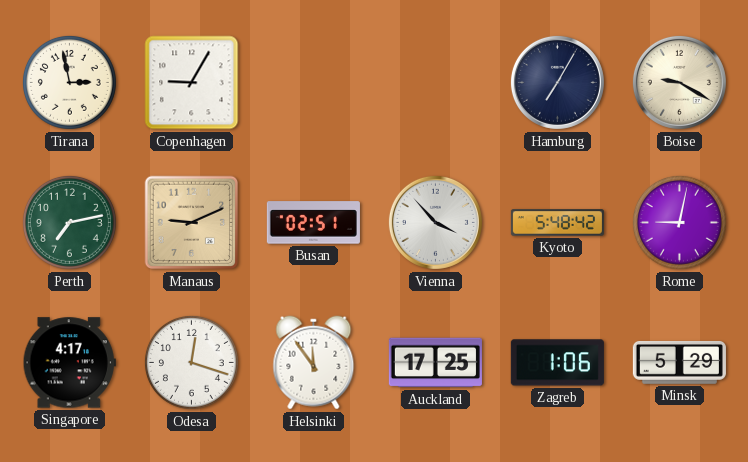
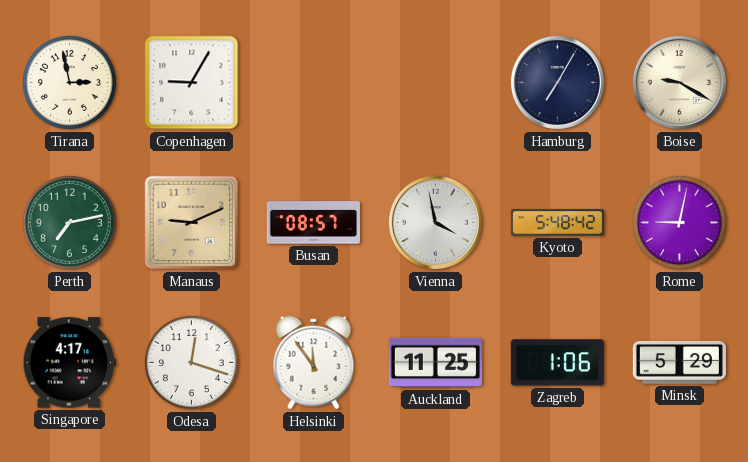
Busan: 02:51 -> 08:57
Vienna: 3:53 -> 3:58
Auckland: 17:25 -> 11:25
